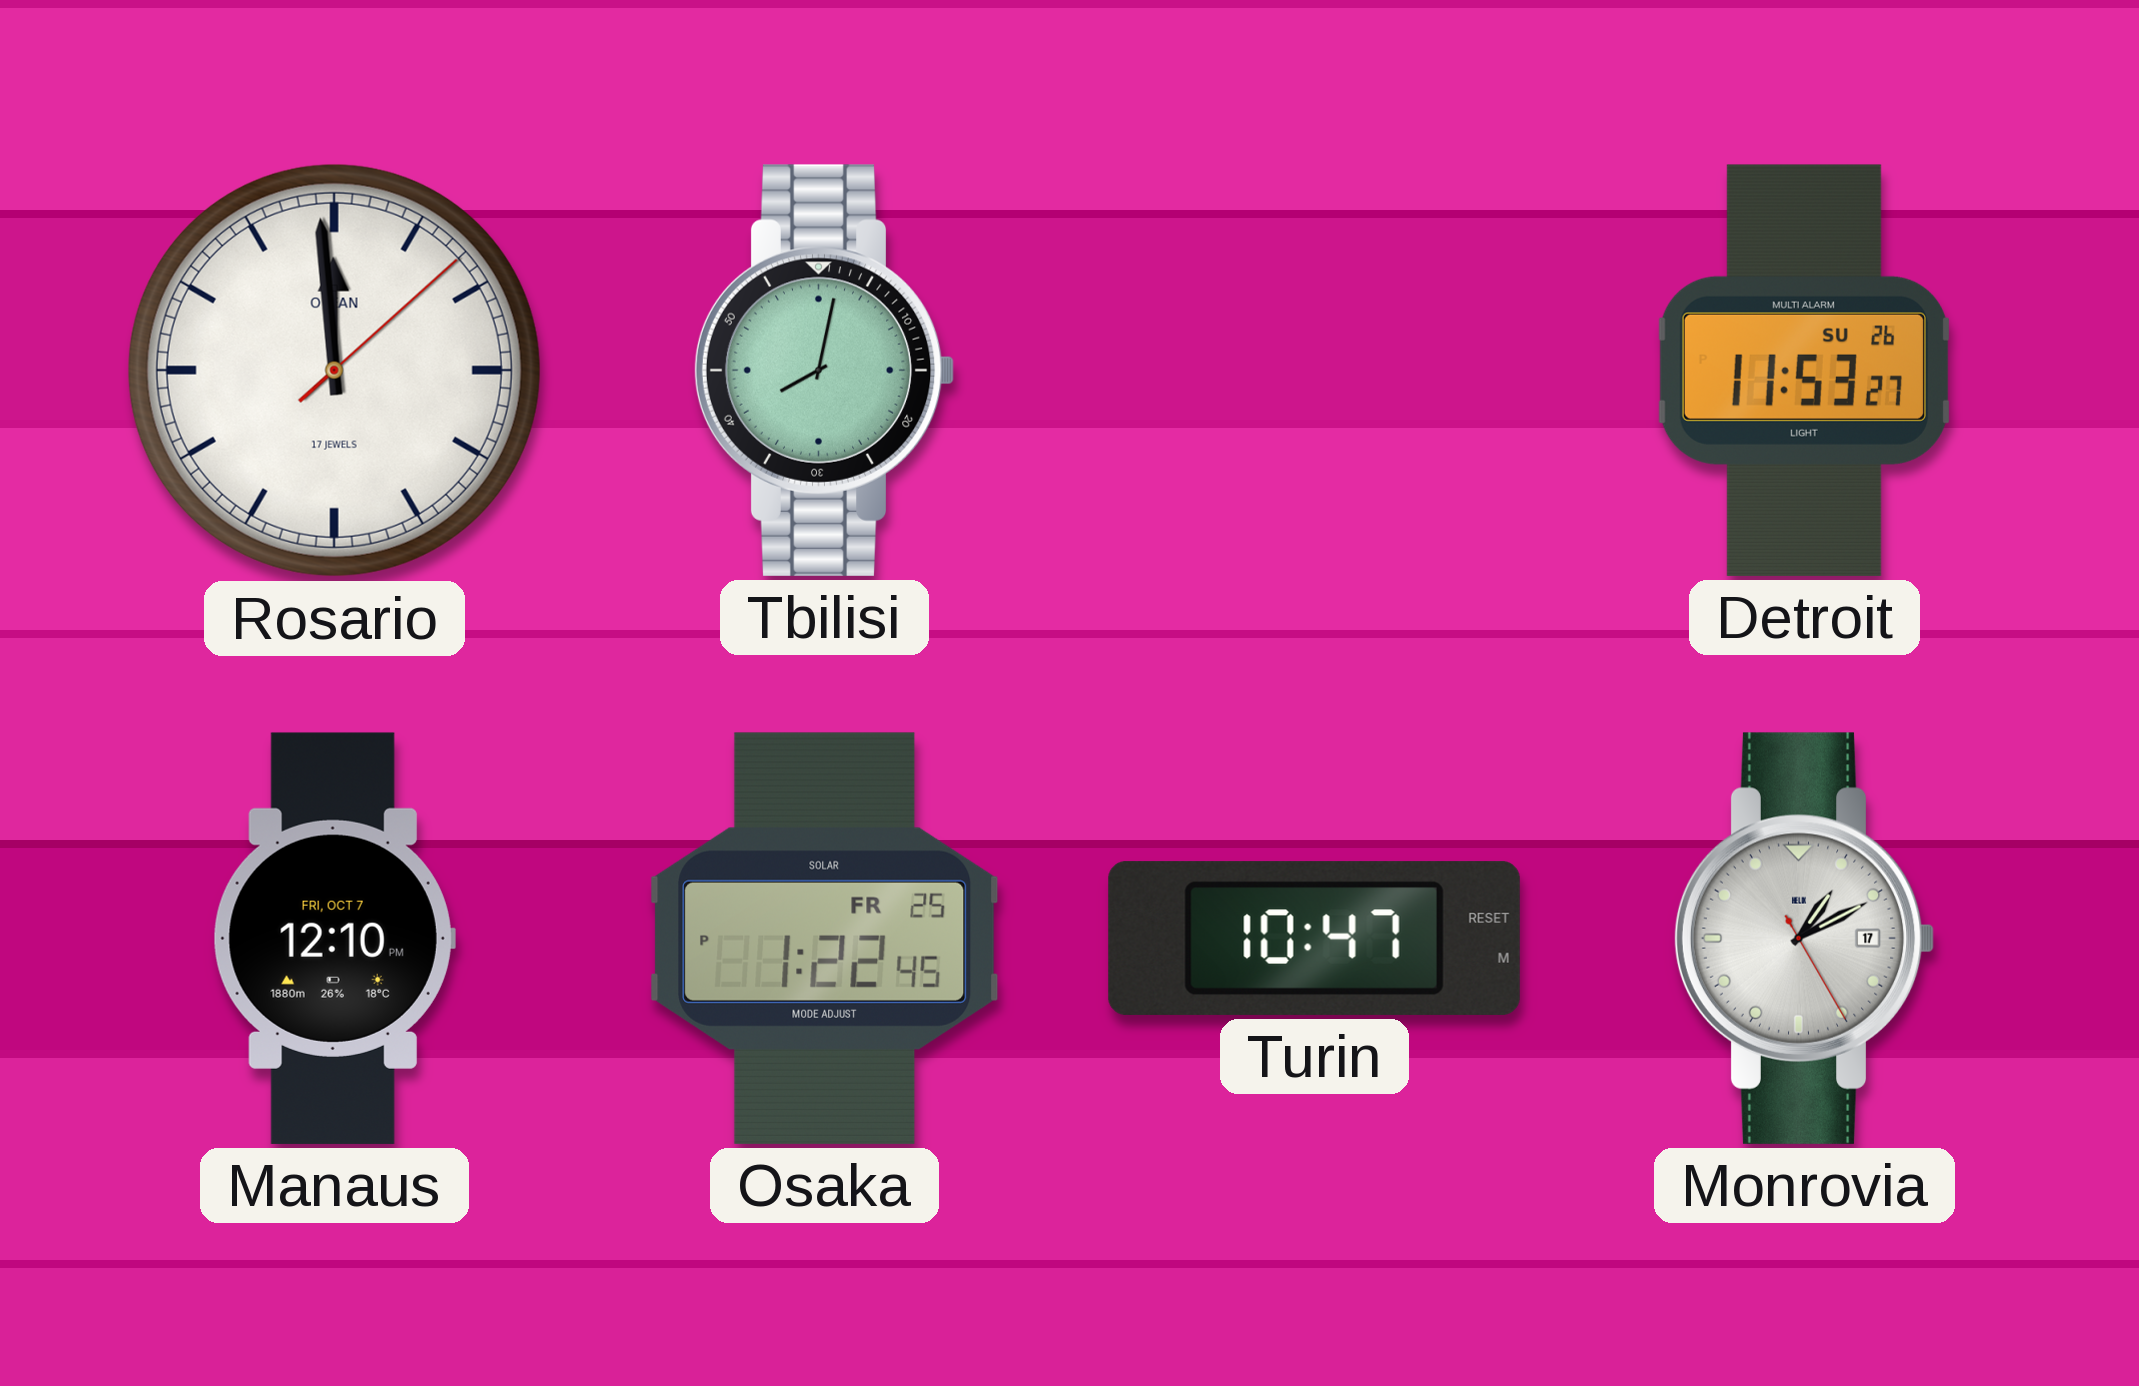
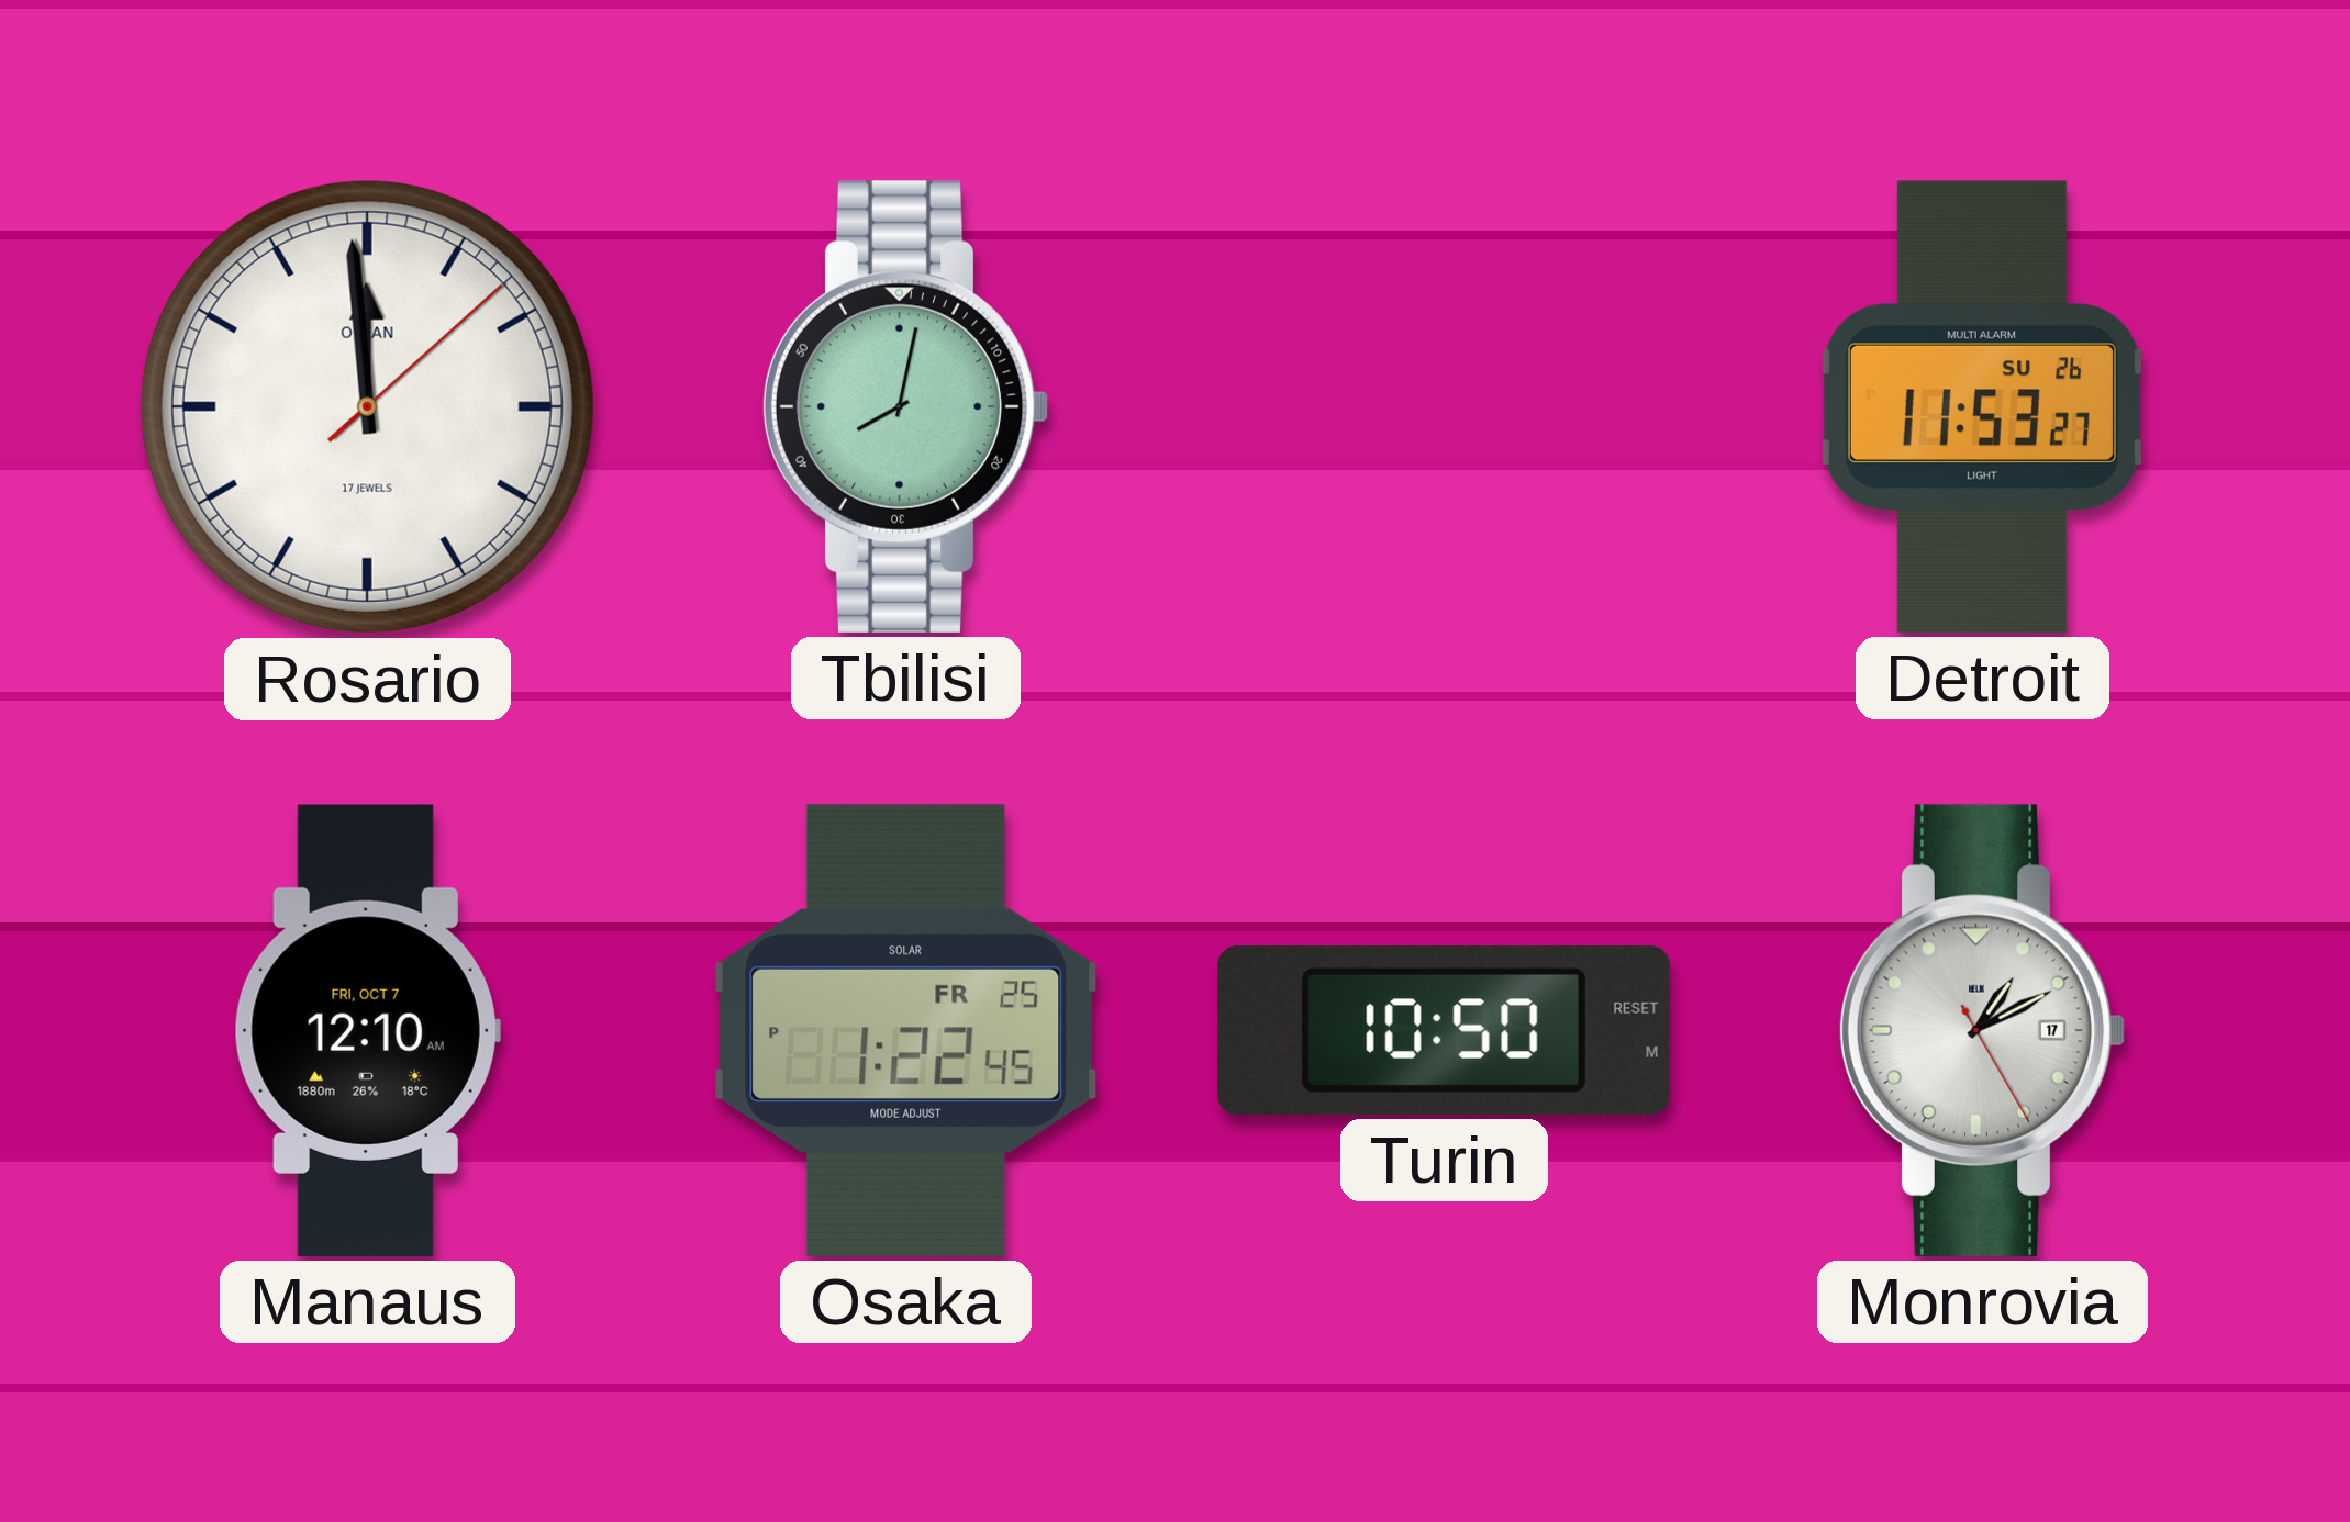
Manaus: 12:10 PM -> 12:10 AM
Turin: 10:47 -> 10:50
